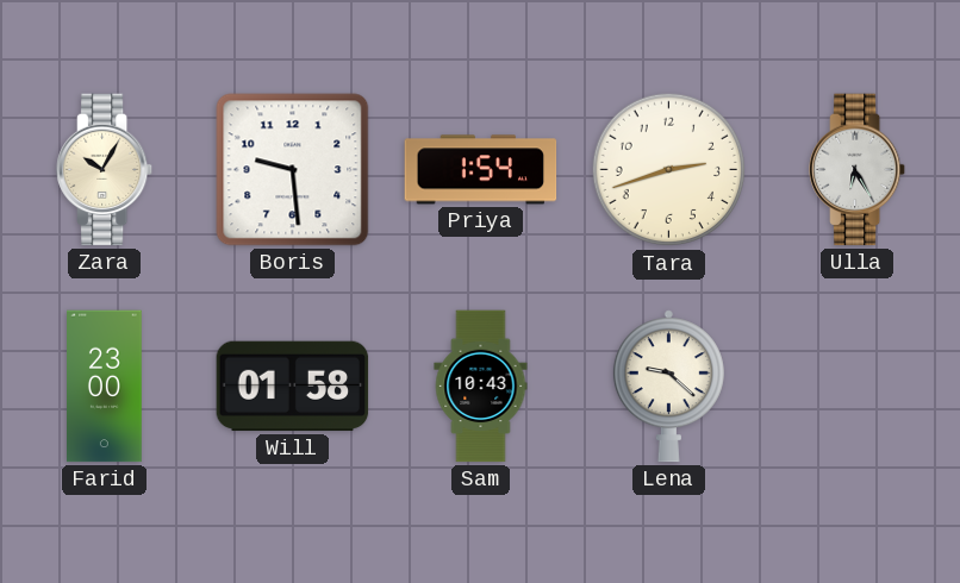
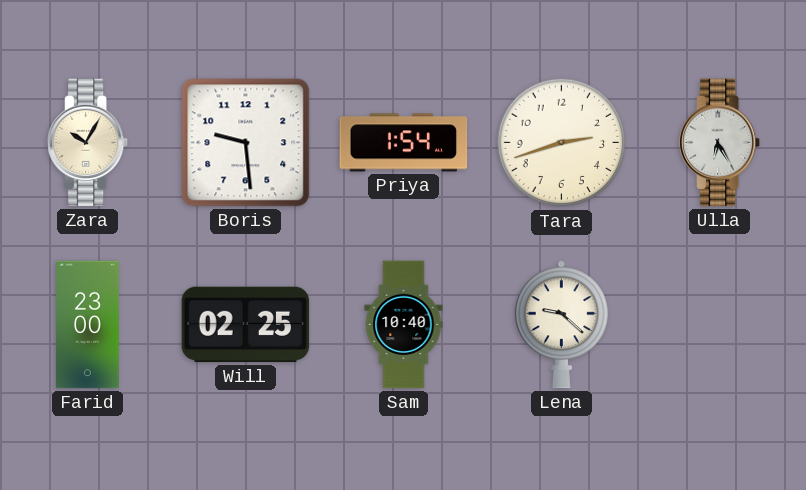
Will: 01:58 -> 02:25
Sam: 10:43 -> 10:40
